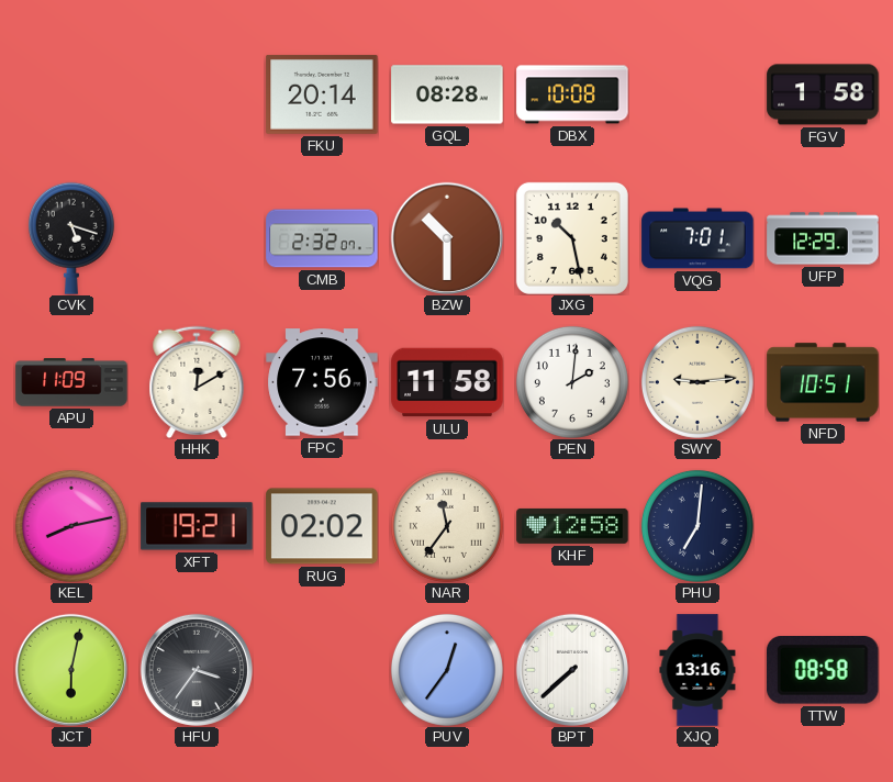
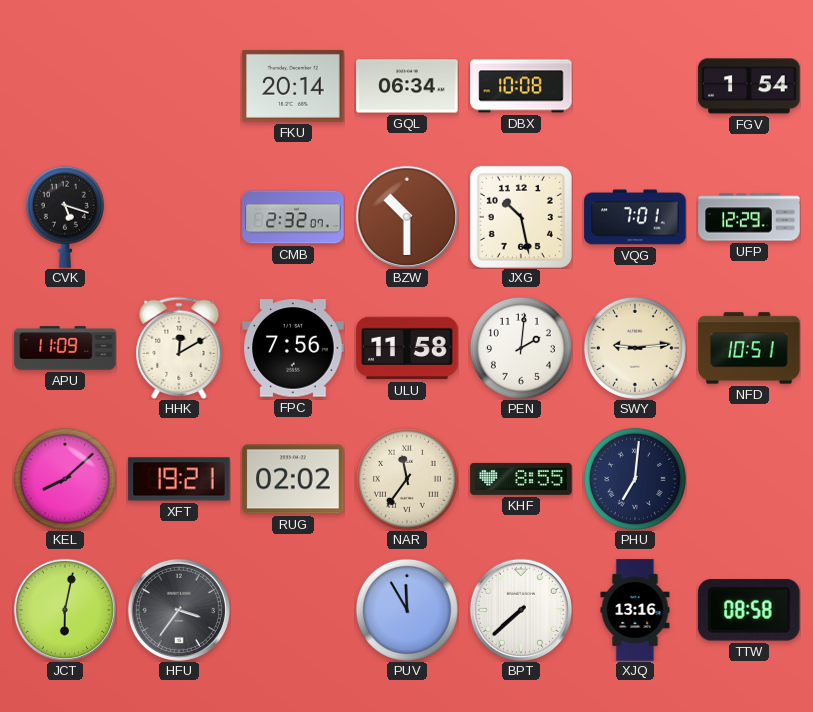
GQL: 08:28 -> 06:34
FGV: 1:58 -> 1:54
KEL: 8:13 -> 8:08
KHF: 12:58 -> 8:55
PUV: 12:36 -> 11:55
